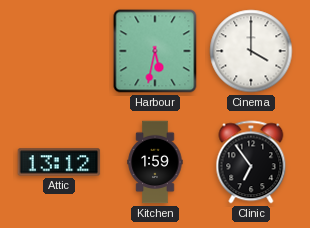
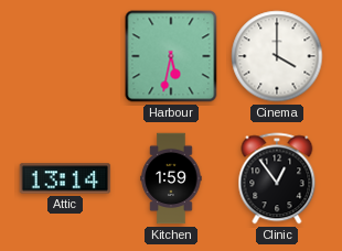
Attic: 13:12 -> 13:14
Clinic: 6:54 -> 12:54
